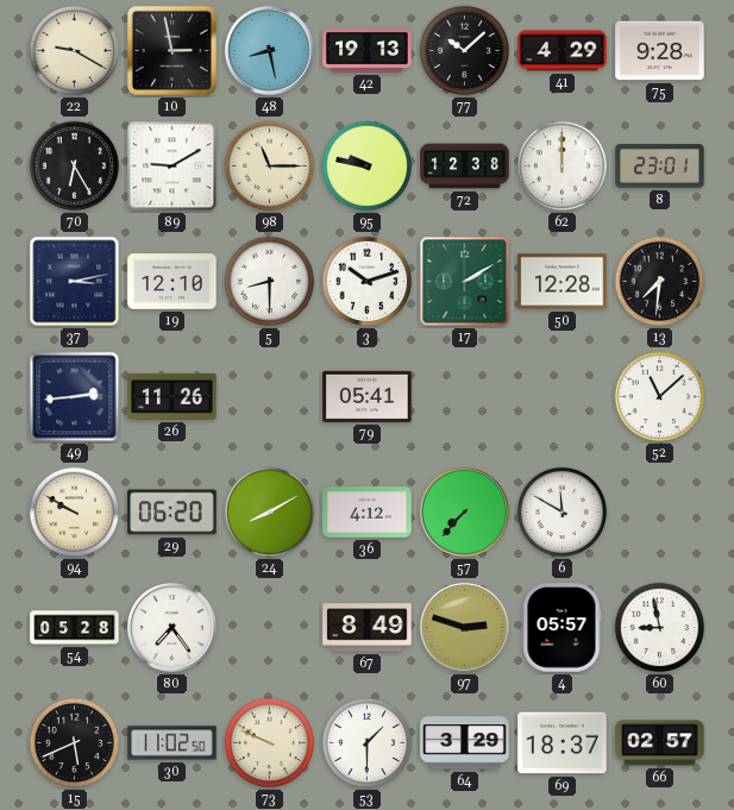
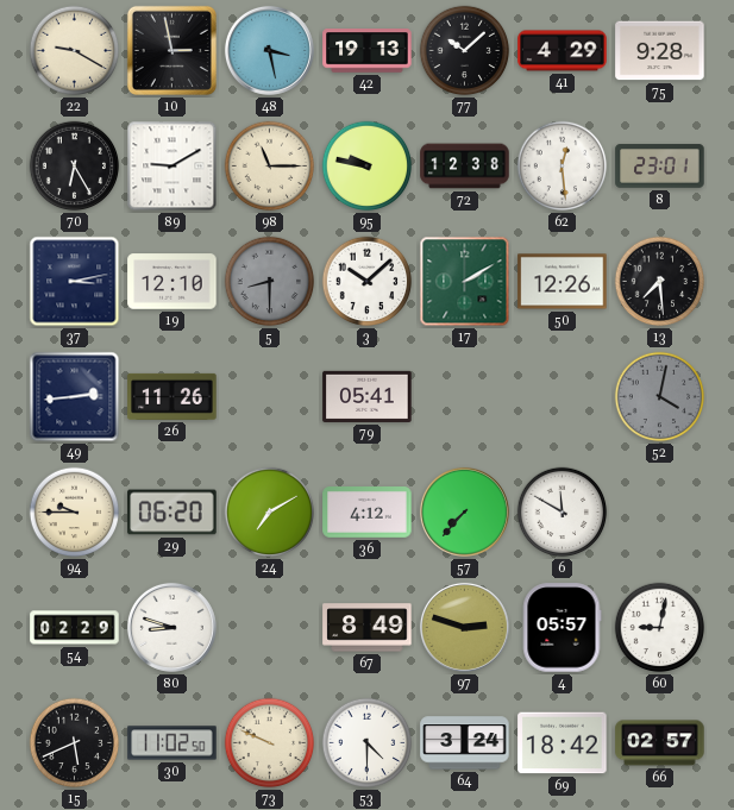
48: 8:28 -> 3:28
62: 12:00 -> 12:29
5 dial: white -> grey
3: 10:12 -> 10:08
50: 12:28 -> 12:26
13: 7:31 -> 7:29
52: 11:08 -> 4:02
52 dial: white -> grey
94: 9:50 -> 9:45
24: 8:10 -> 7:10
54: 05:28 -> 02:29
80: 7:24 -> 8:48
60: 8:58 -> 9:02
53: 1:30 -> 4:30
64: 3:29 -> 3:24
69: 18:37 -> 18:42
